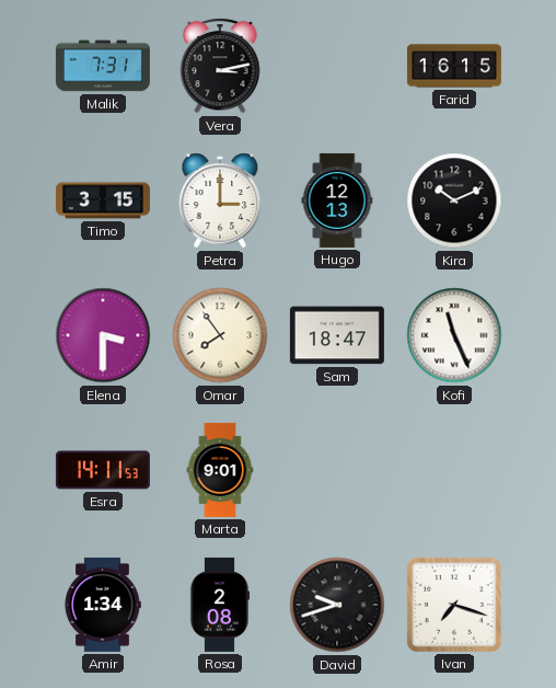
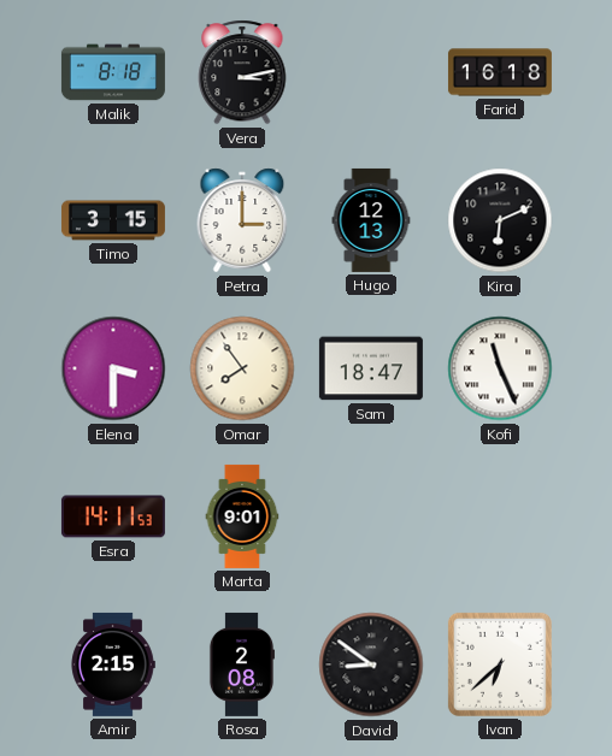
Malik: 7:31 -> 8:18
Farid: 16:15 -> 16:18
Kira: 10:11 -> 6:11
Amir: 1:34 -> 2:15
David: 9:42 -> 8:51
Ivan: 7:18 -> 6:38
